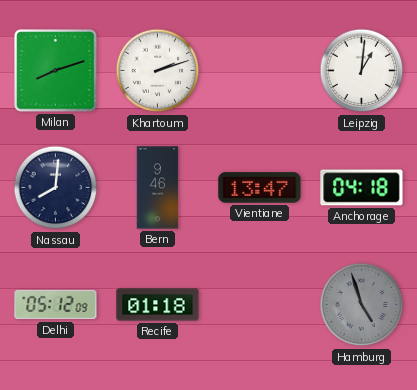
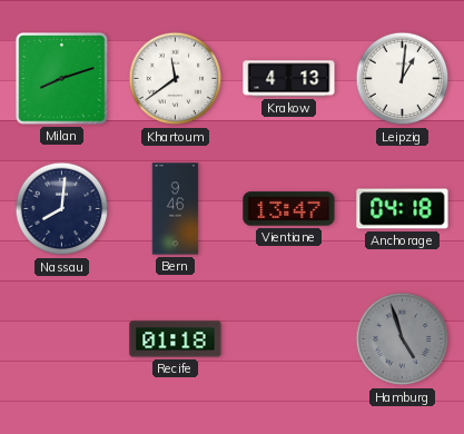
Khartoum: 2:12 -> 11:39
Krakow: none -> 4:13
Delhi: 05:12 -> none
